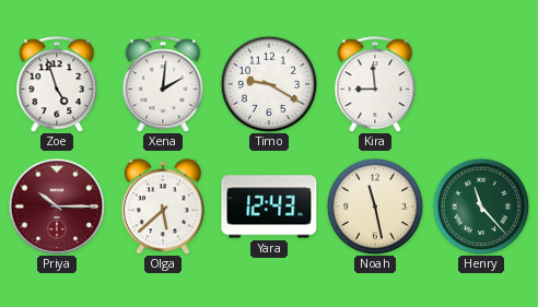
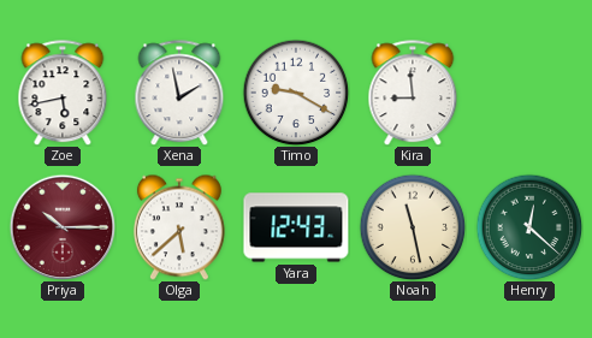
Zoe: 4:57 -> 5:43
Xena: 2:01 -> 1:58
Henry: 11:23 -> 12:22
